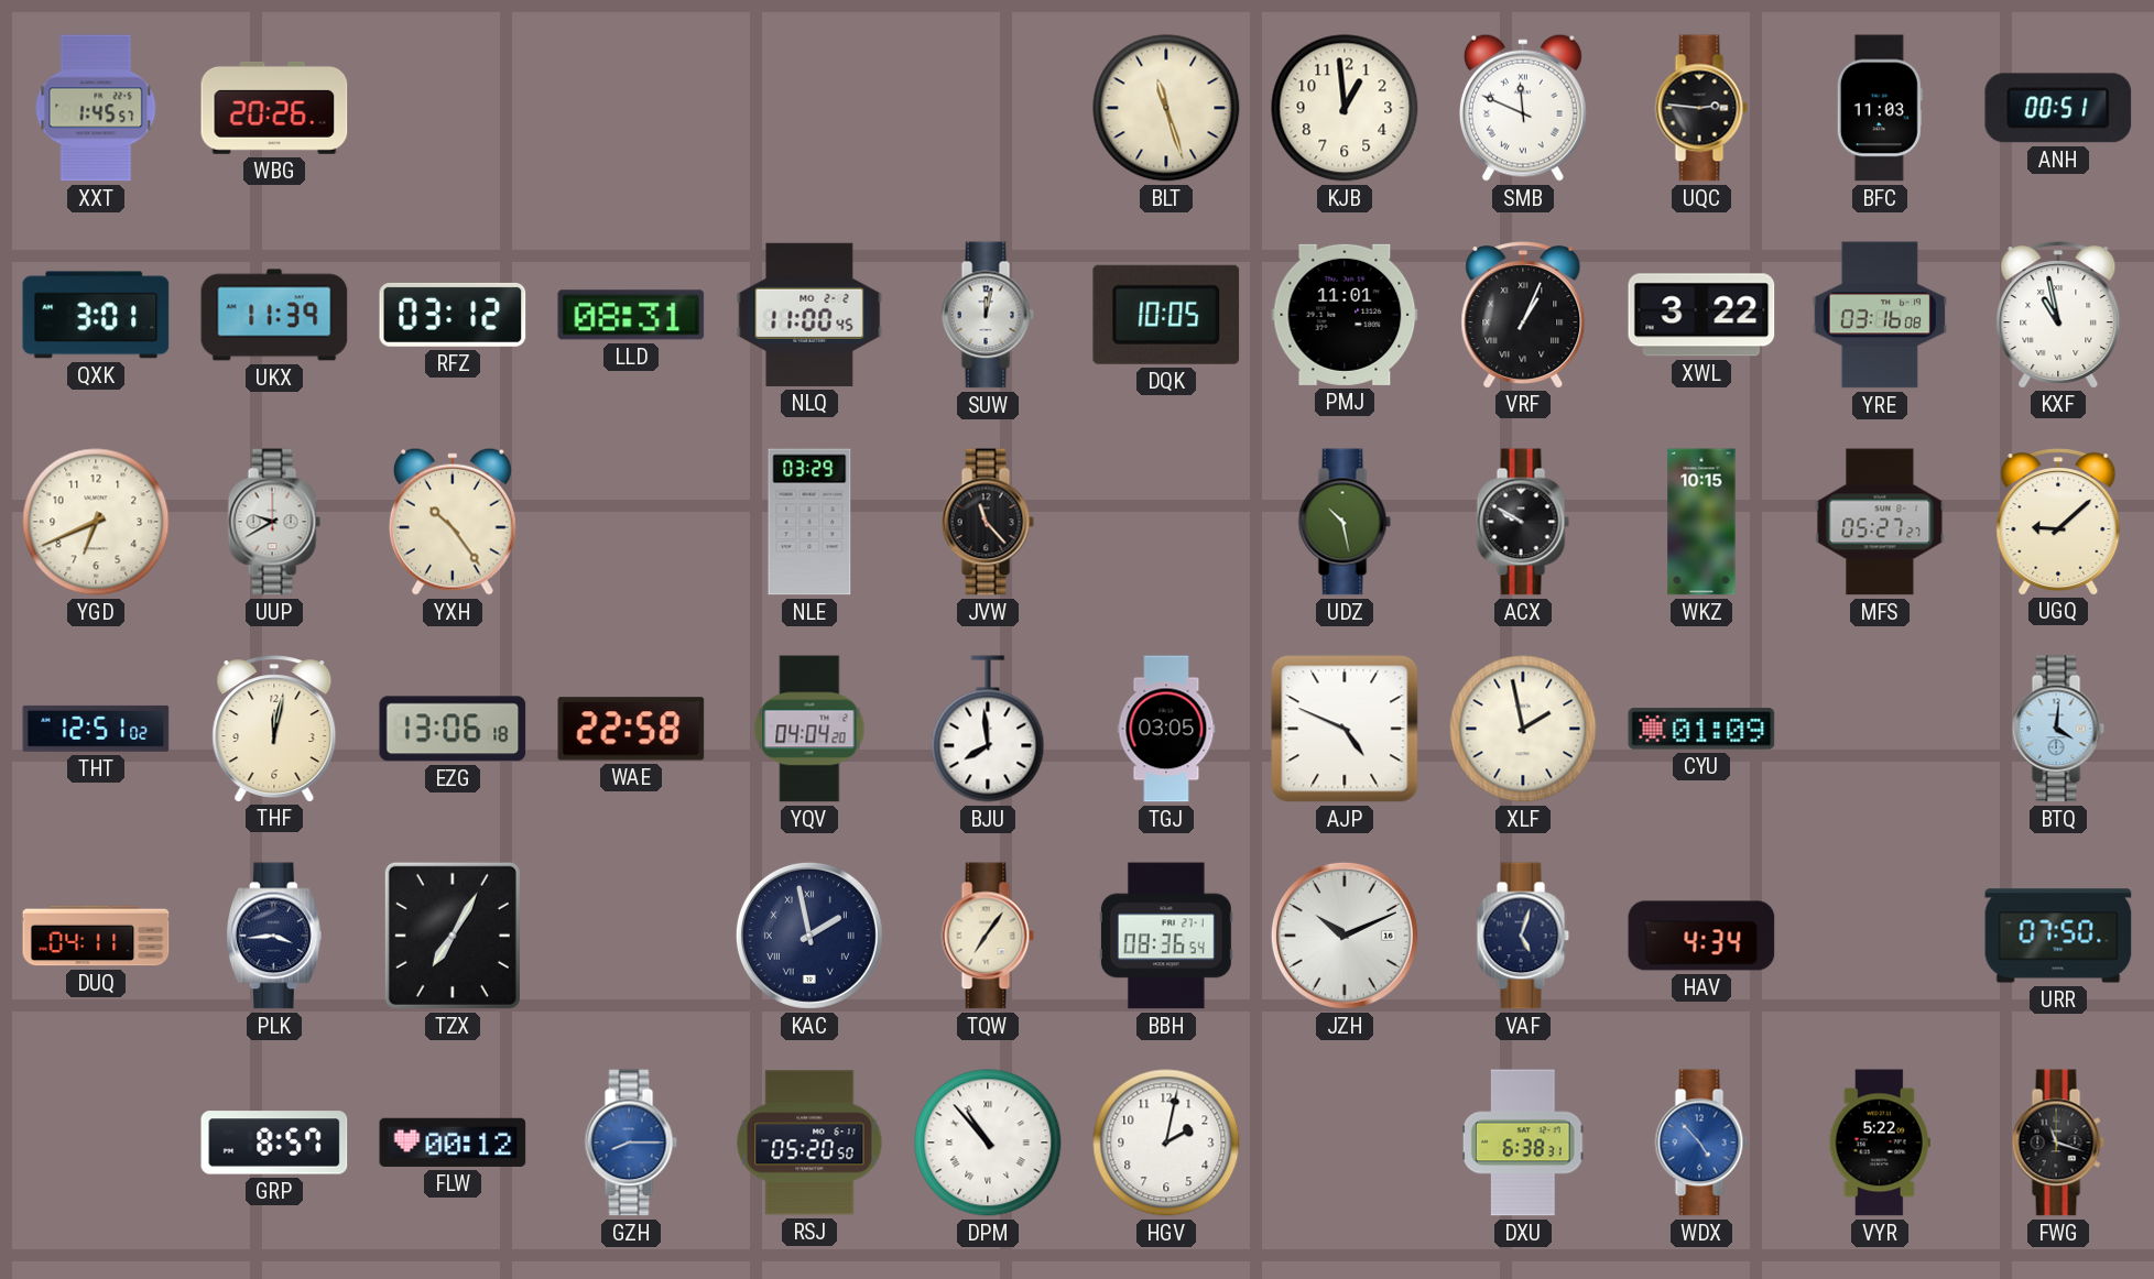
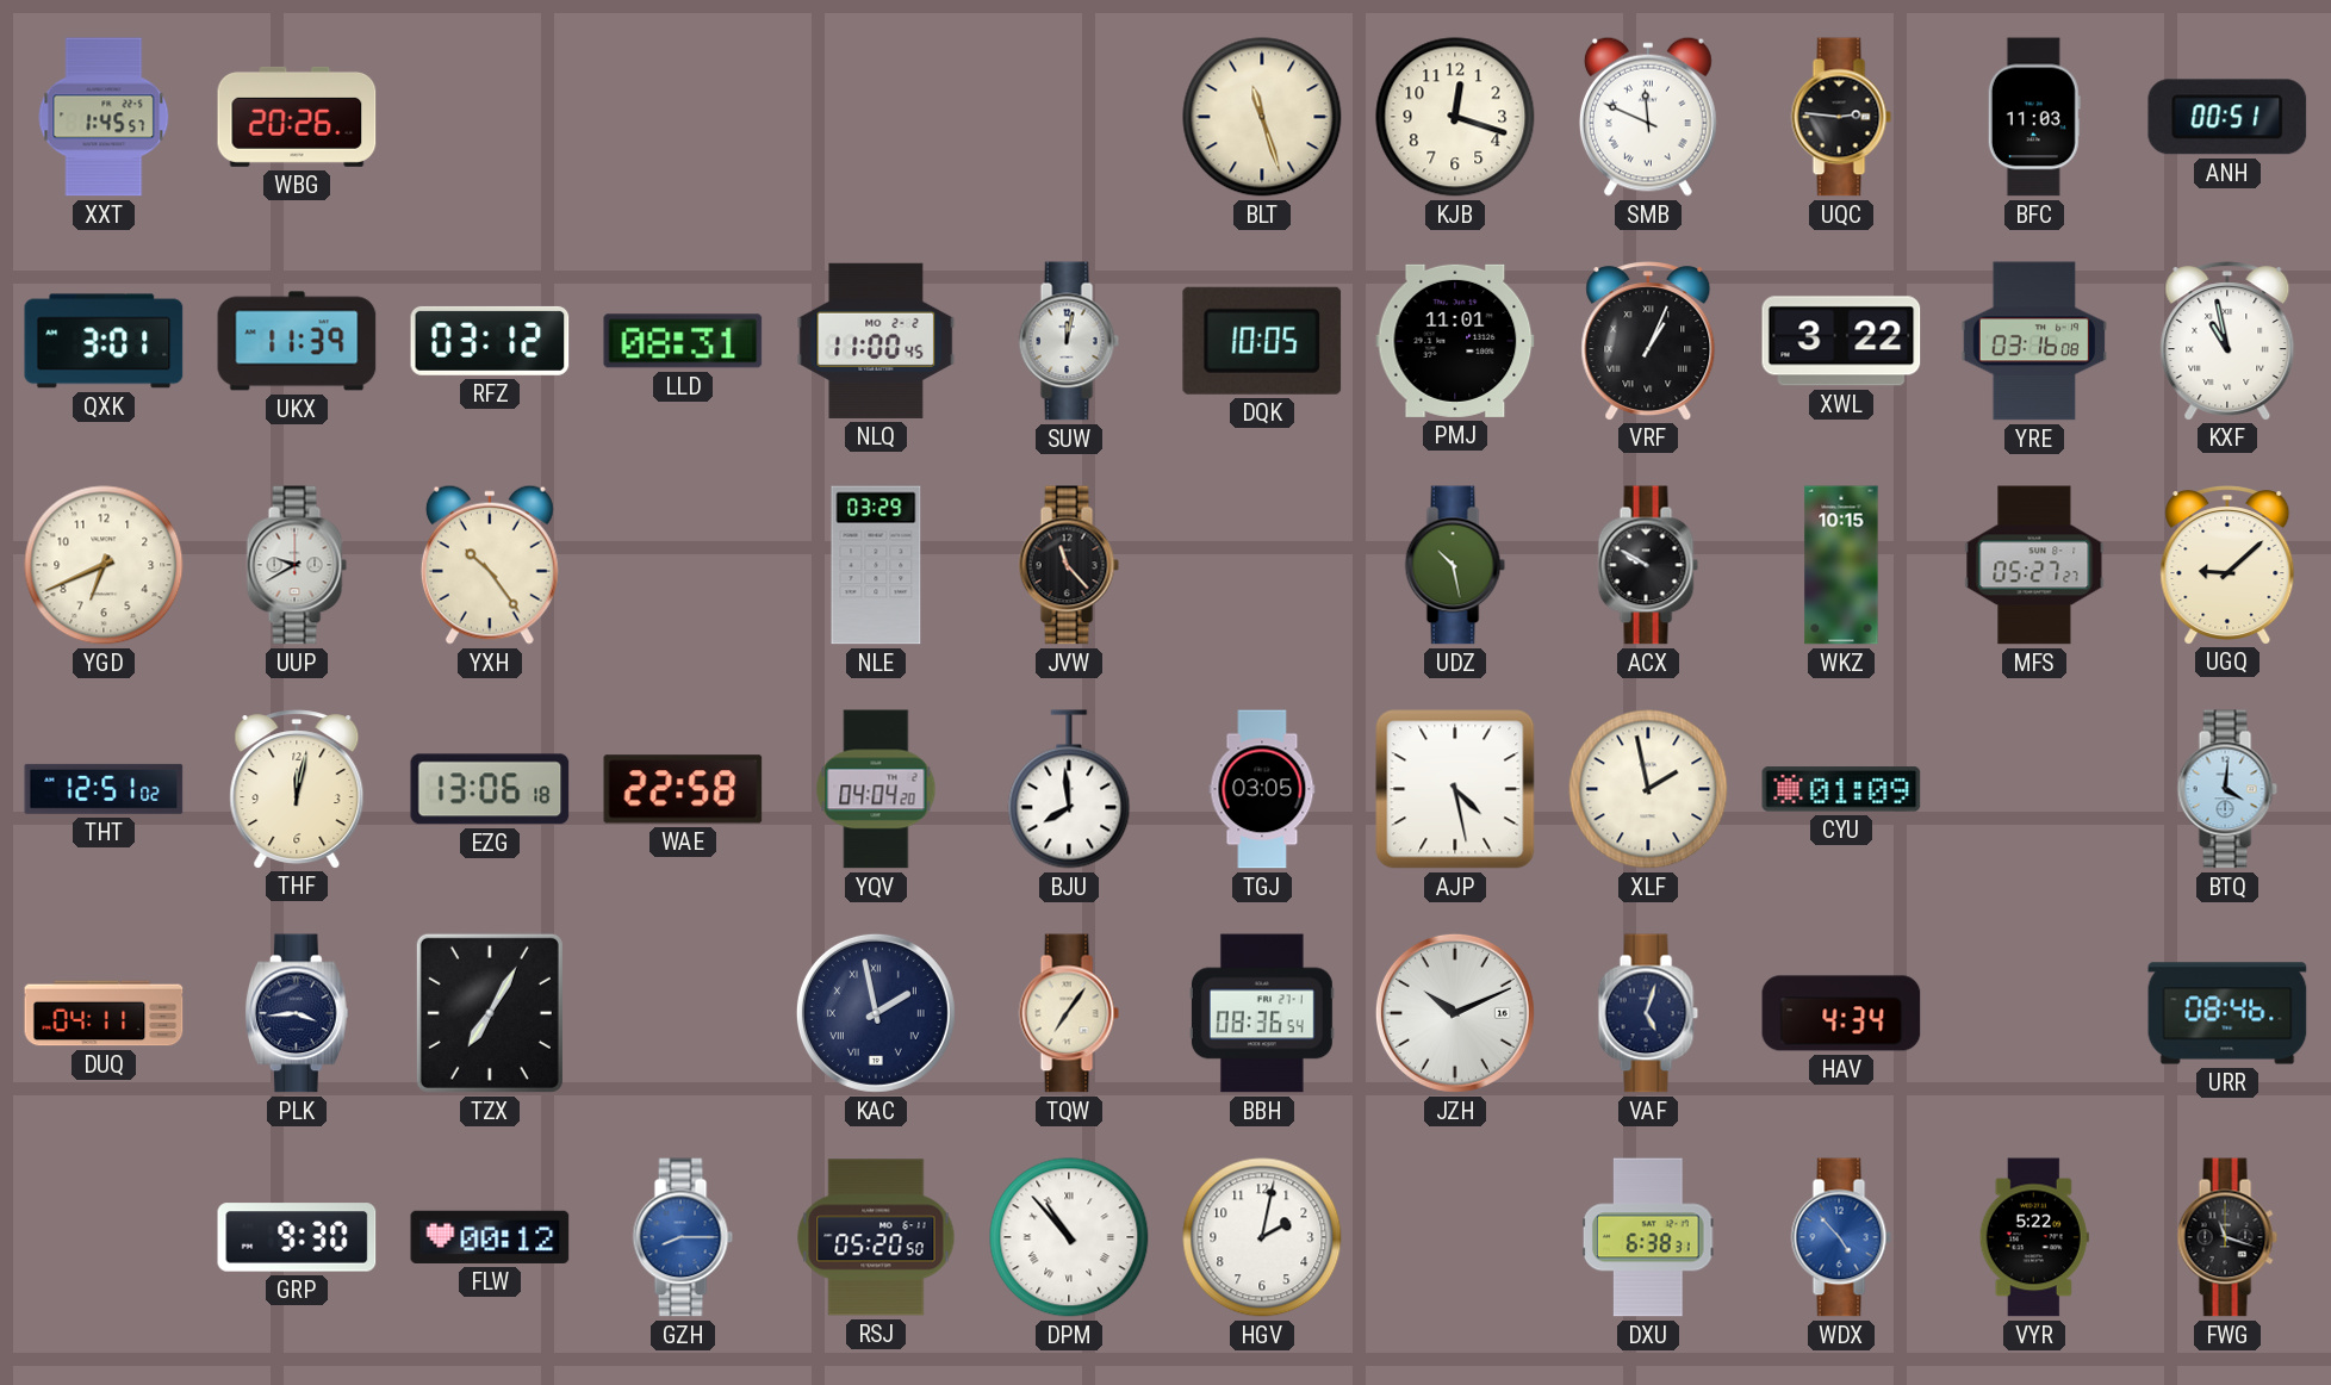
KJB: 12:59 -> 12:18
AJP: 4:49 -> 4:28
URR: 07:50 -> 08:46
GRP: 8:57 -> 9:30
